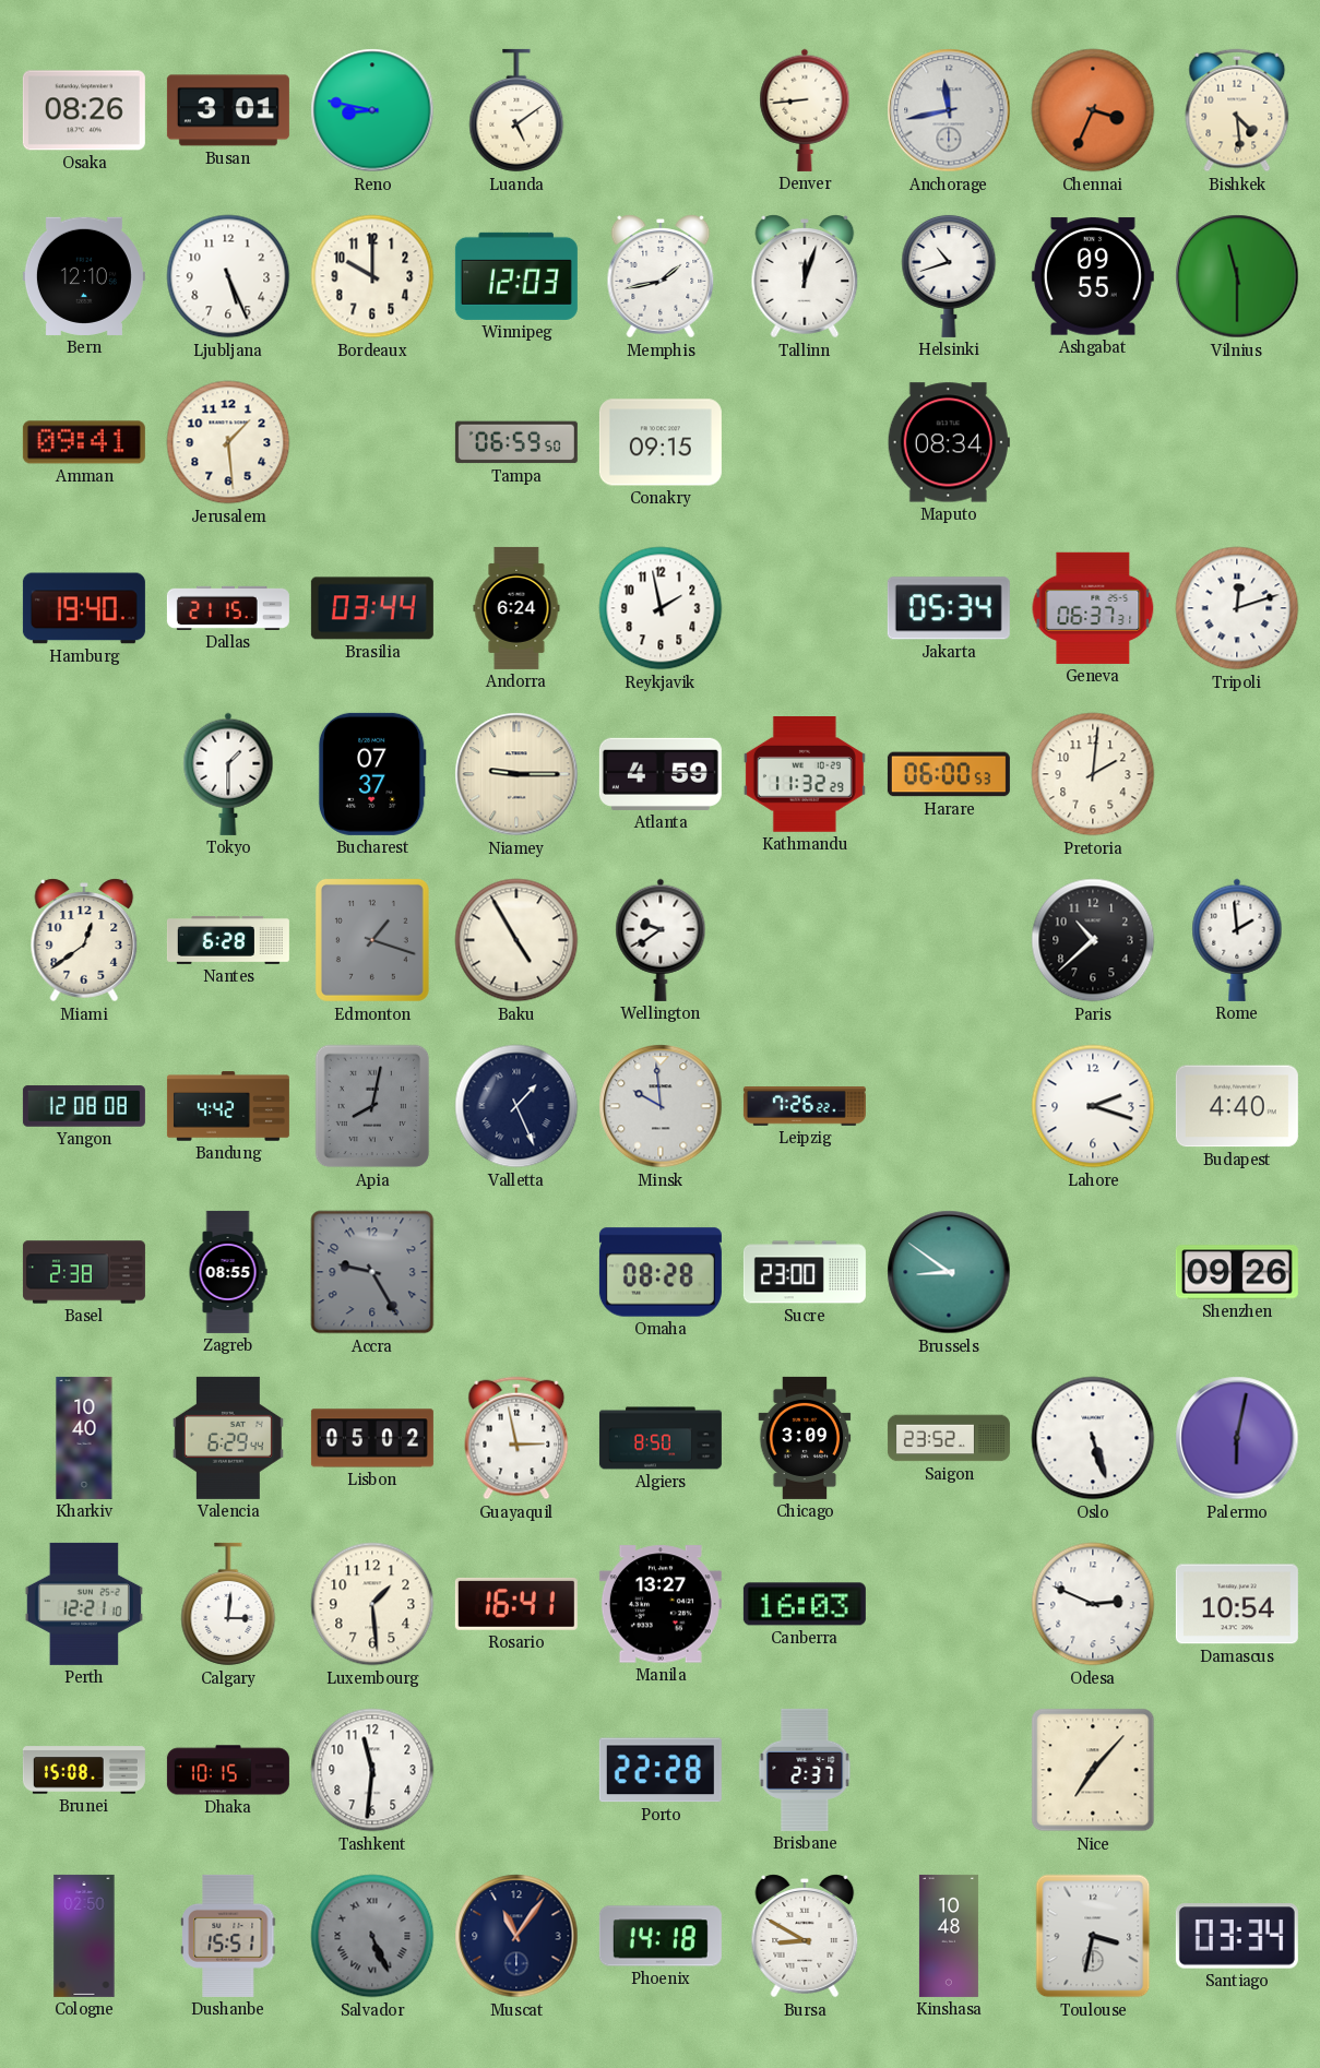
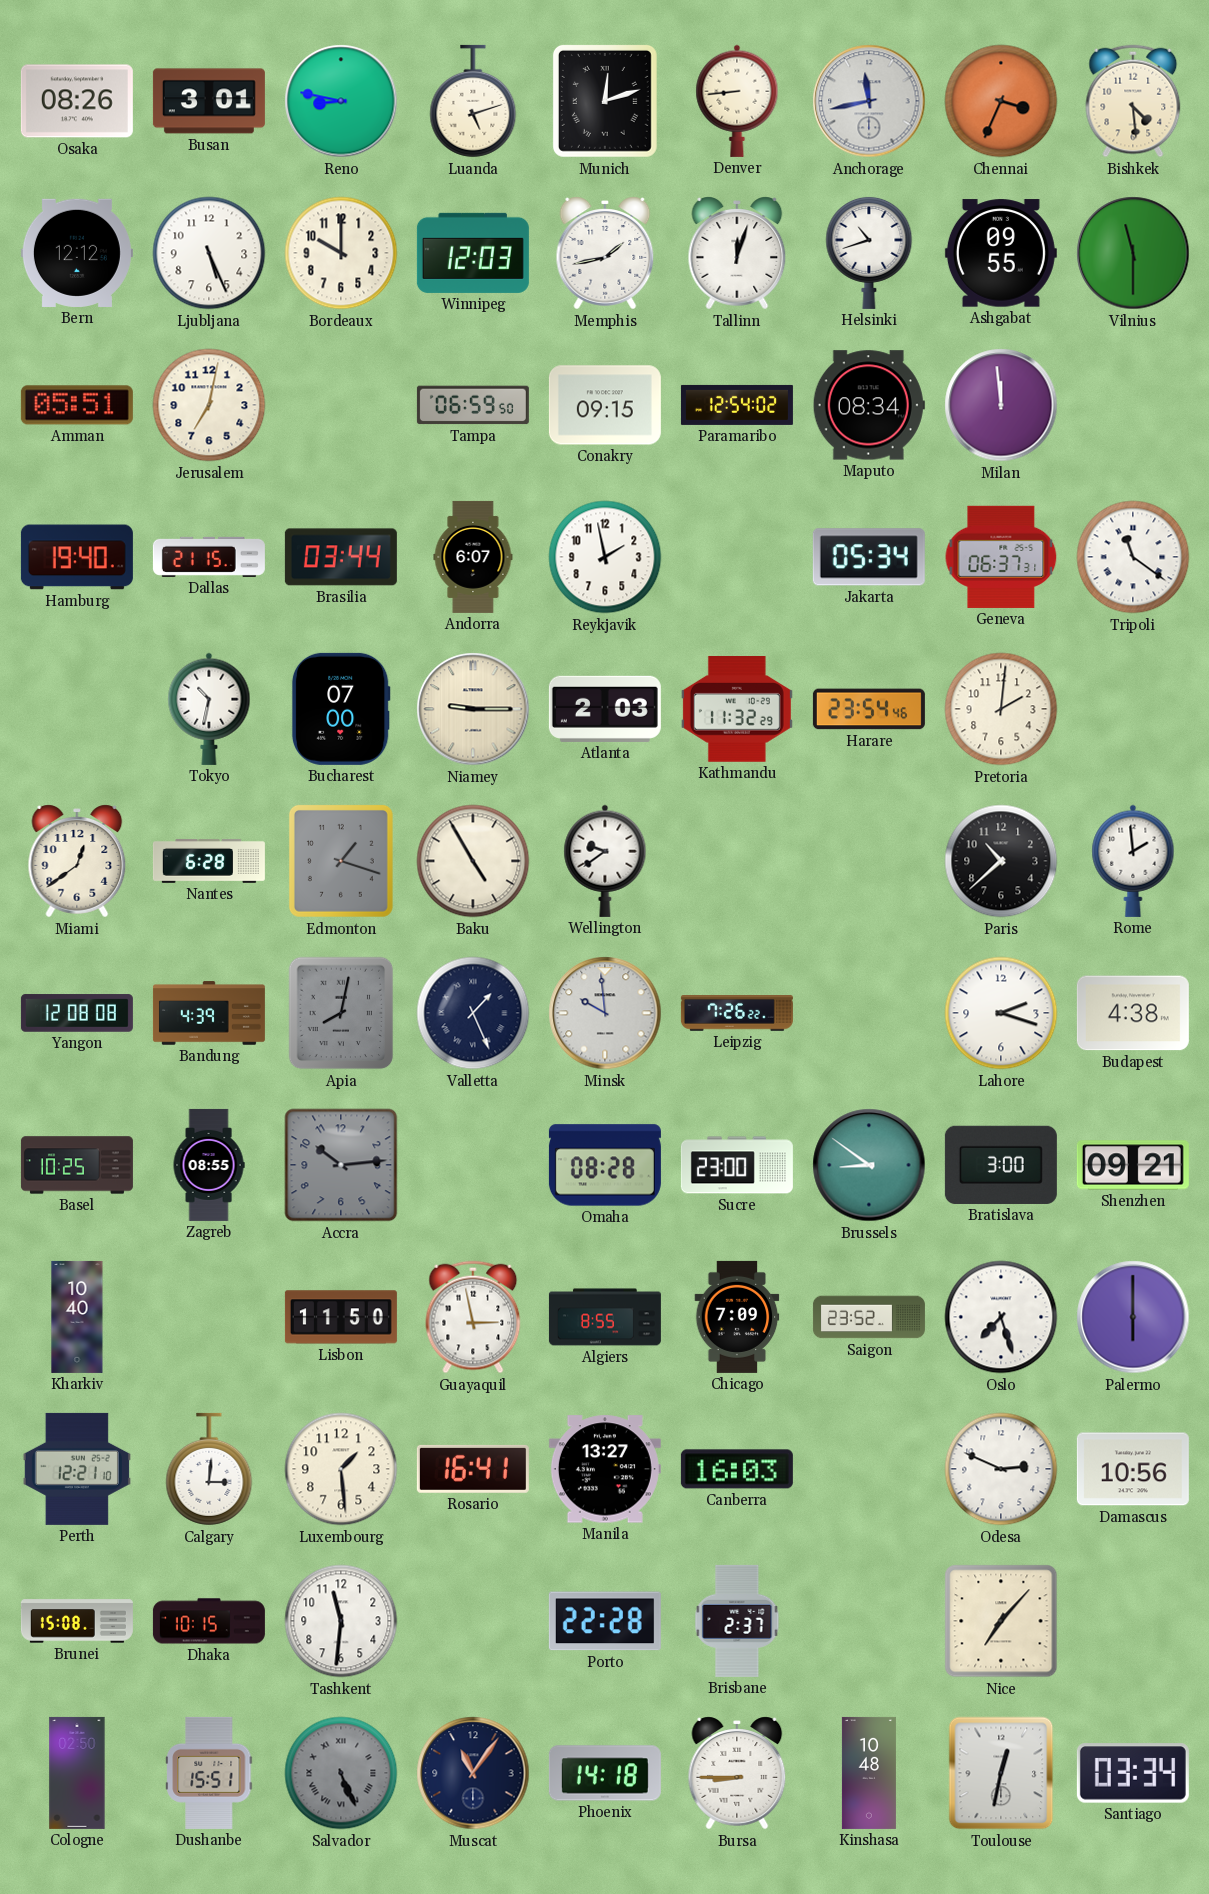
Luanda: 5:09 -> 5:12
Munich: none -> 12:12
Bern: 12:10 -> 12:12
Amman: 09:41 -> 05:51
Jerusalem: 1:29 -> 7:02
Paramaribo: none -> 12:54
Milan: none -> 11:59
Andorra: 6:24 -> 6:07
Tripoli: 12:12 -> 11:21
Tokyo: 1:30 -> 10:32
Bucharest: 07:37 -> 07:00
Atlanta: 4:59 -> 2:03
Harare: 06:00 -> 23:54
Bandung: 4:42 -> 4:39
Budapest: 4:40 -> 4:38
Basel: 2:38 -> 10:25
Accra: 9:25 -> 10:14
Bratislava: none -> 3:00
Shenzhen: 09:26 -> 09:21
Valencia: 6:29 -> none
Lisbon: 05:02 -> 11:50
Algiers: 8:50 -> 8:55
Chicago: 3:09 -> 7:09
Oslo: 5:27 -> 7:27
Palermo: 6:02 -> 6:00
Damascus: 10:54 -> 10:56
Bursa: 8:50 -> 8:45
Toulouse: 3:32 -> 12:32
